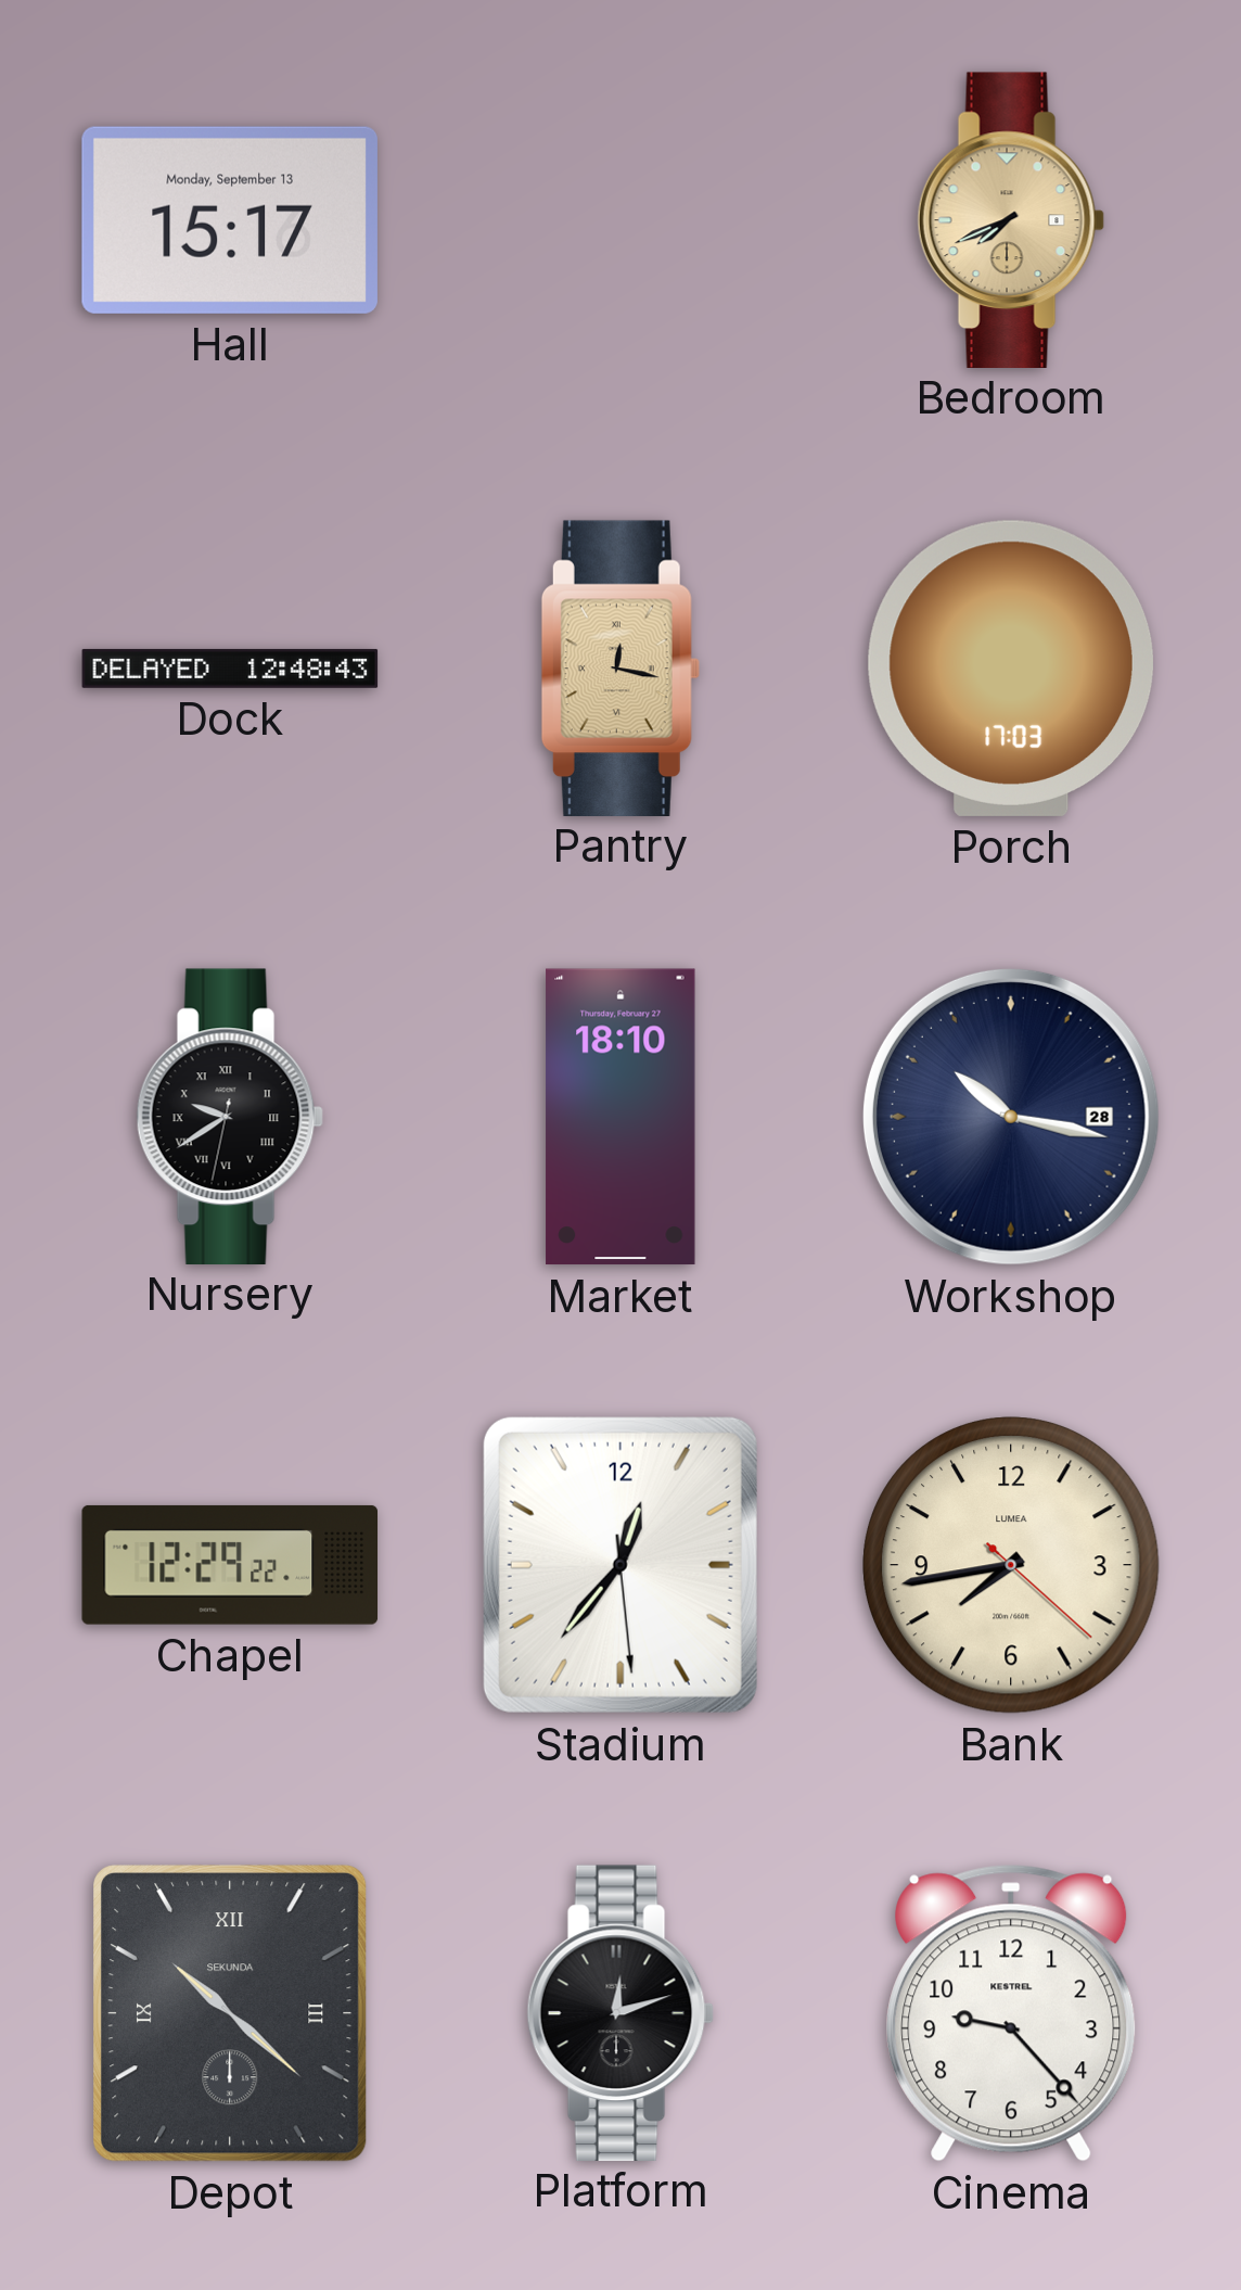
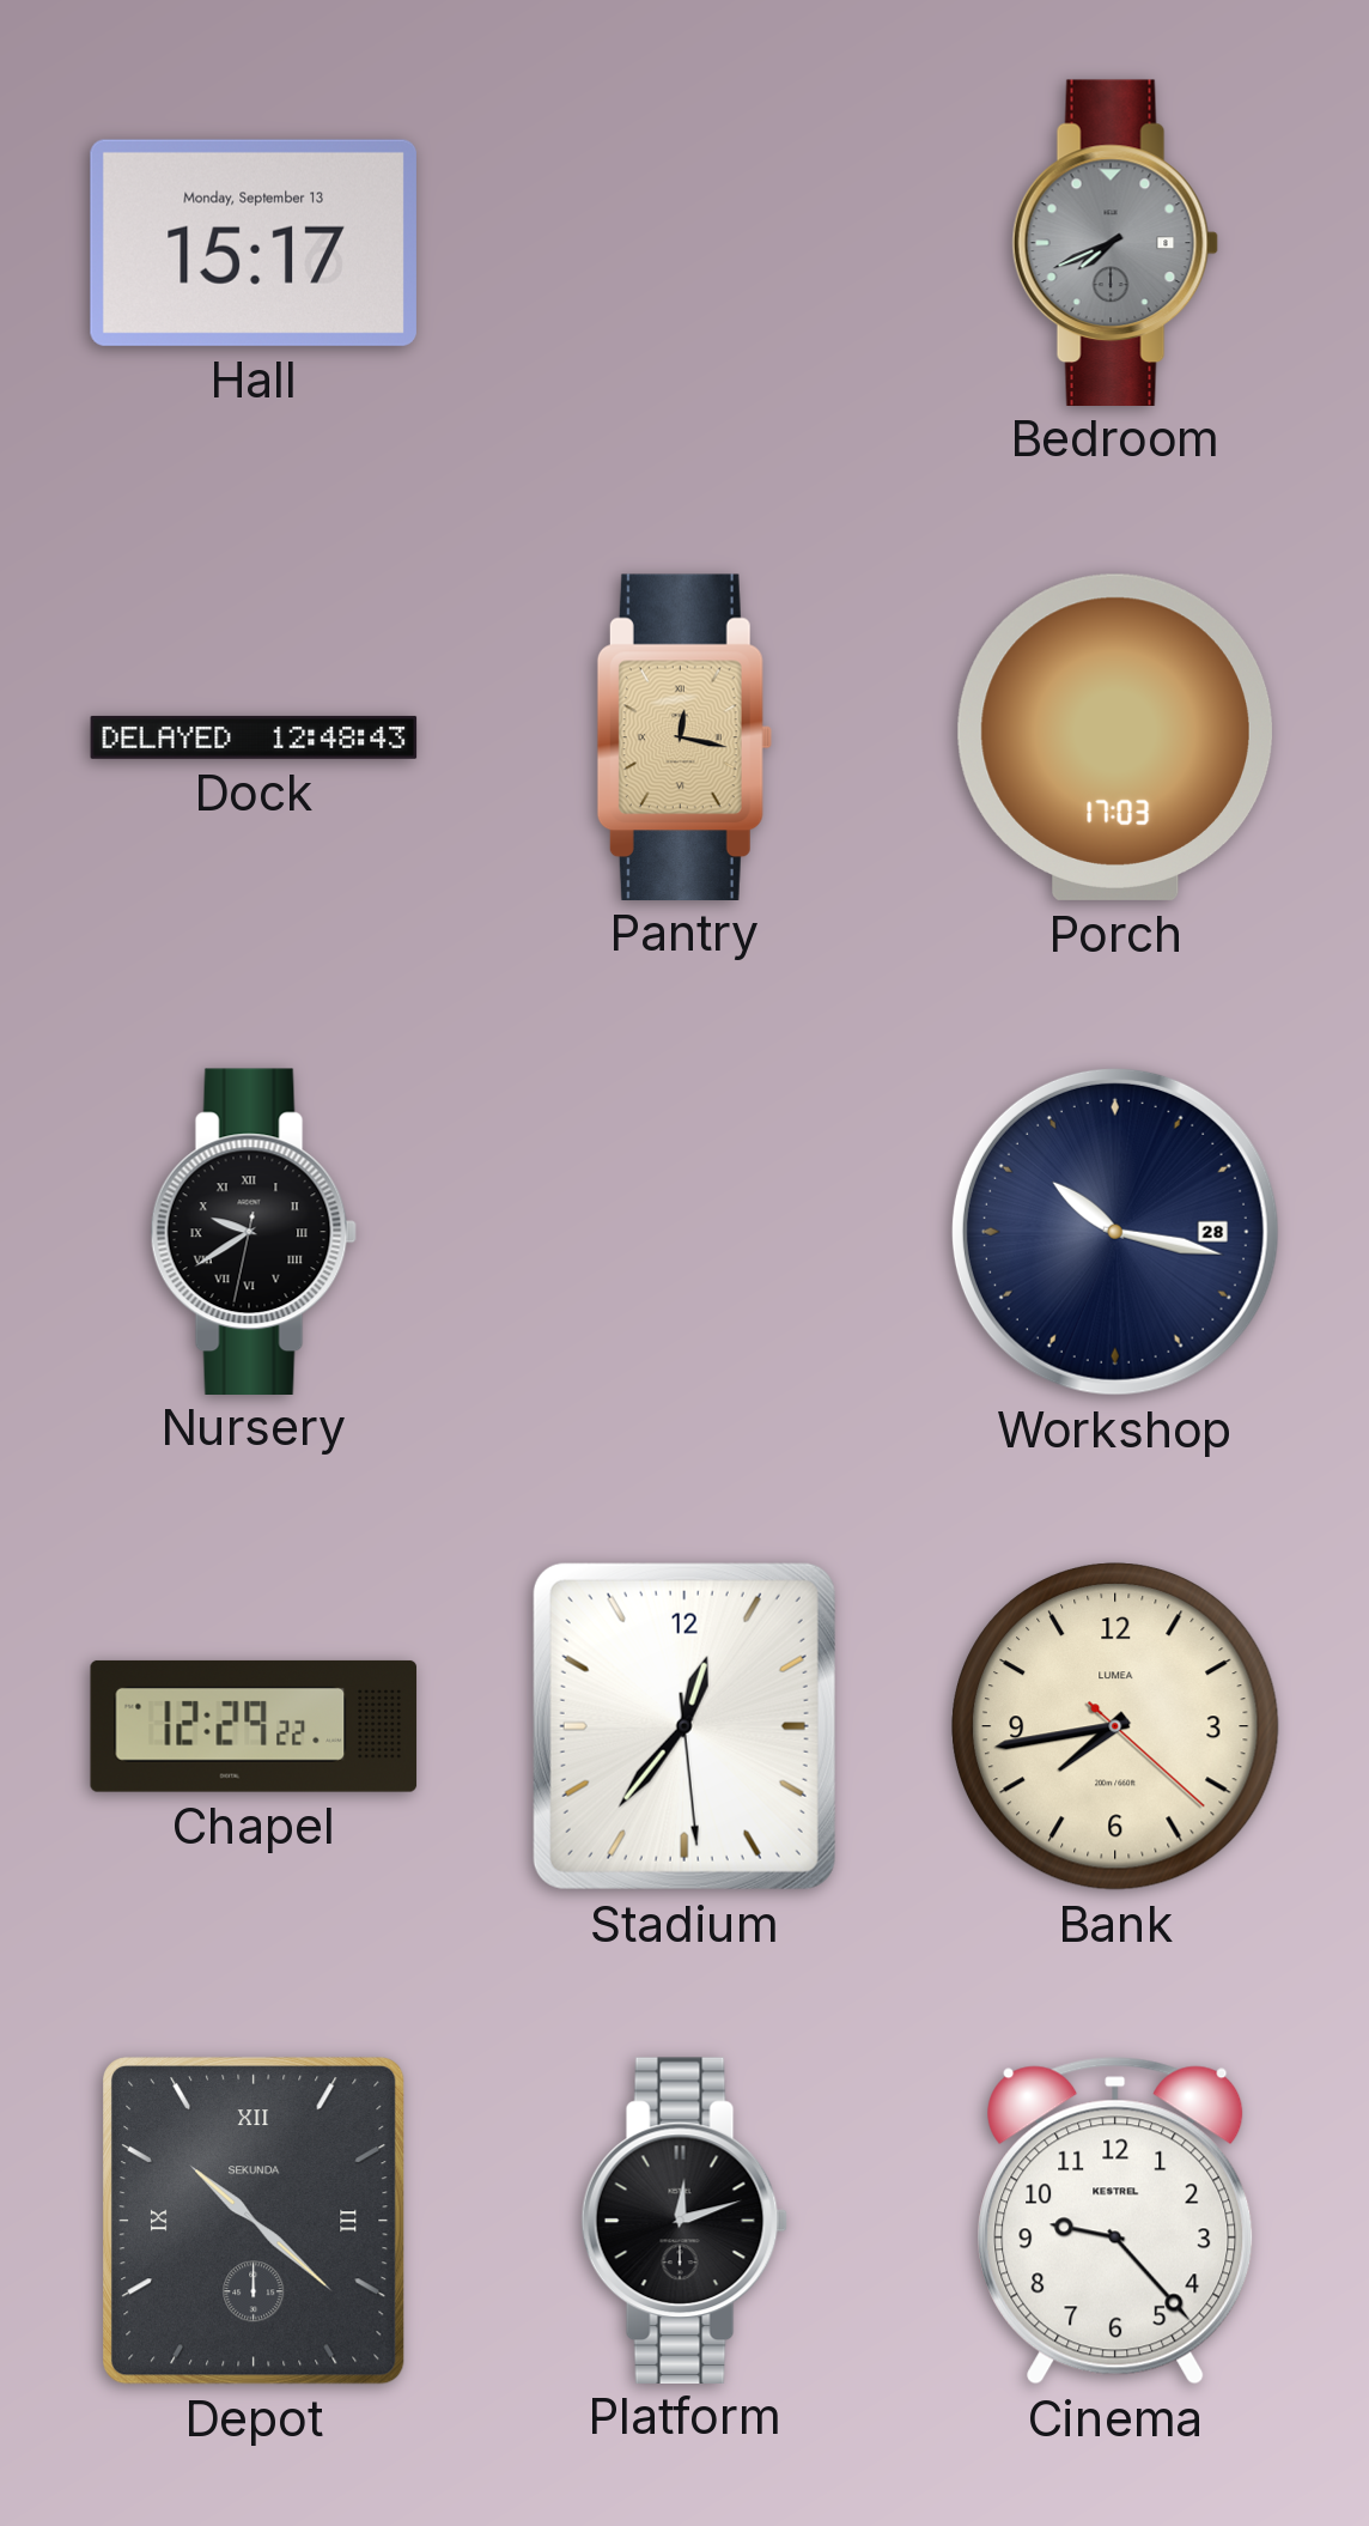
Bedroom dial: champagne -> grey
Market: 18:10 -> none
